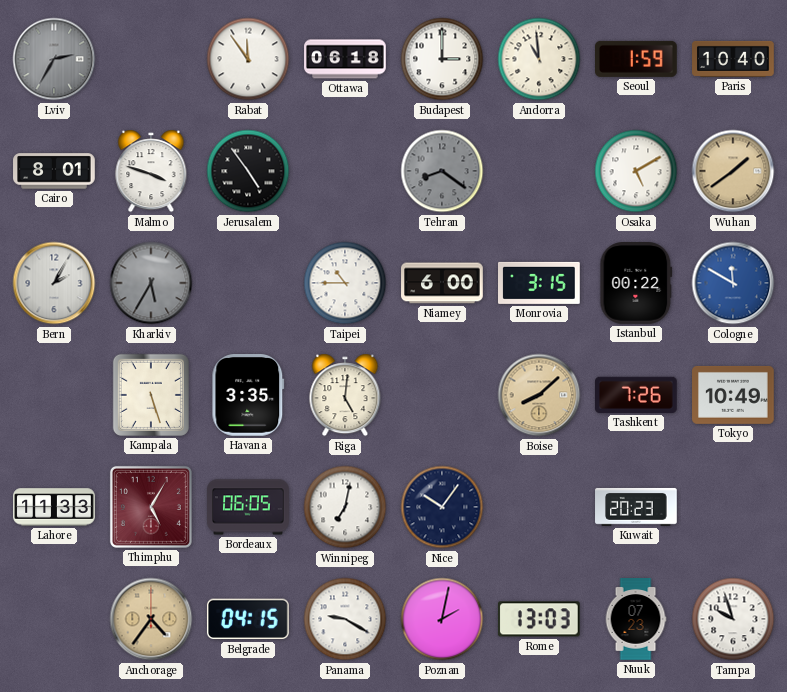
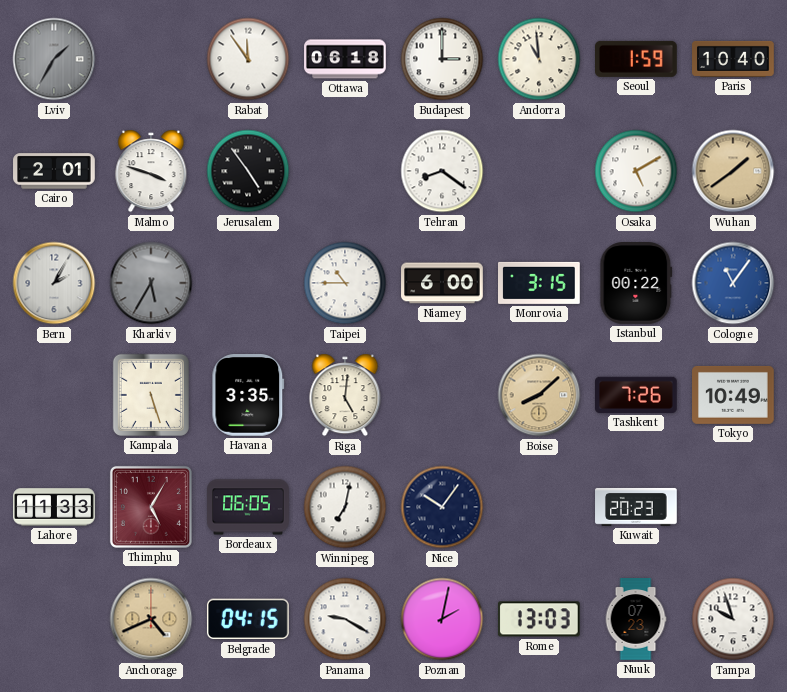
Lviv: 2:35 -> 1:35
Cairo: 8:01 -> 2:01
Tehran dial: grey -> white
Cologne: 11:50 -> 11:06
Anchorage: 4:36 -> 4:41
